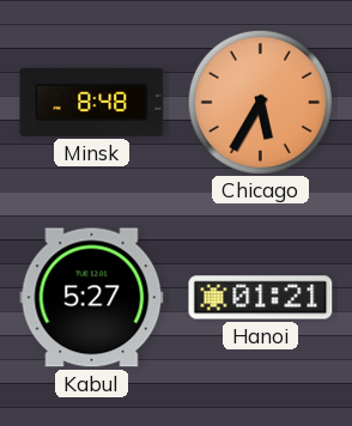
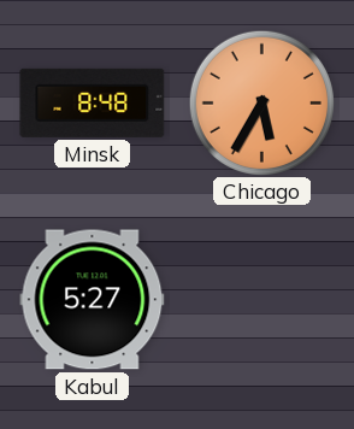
Hanoi: 01:21 -> none
